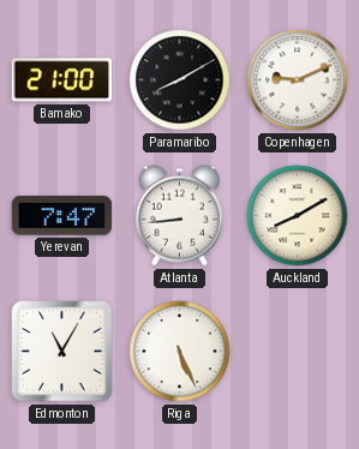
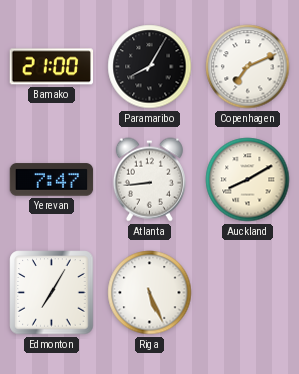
Paramaribo: 8:10 -> 8:05
Copenhagen: 9:11 -> 7:11
Edmonton: 11:05 -> 7:05
